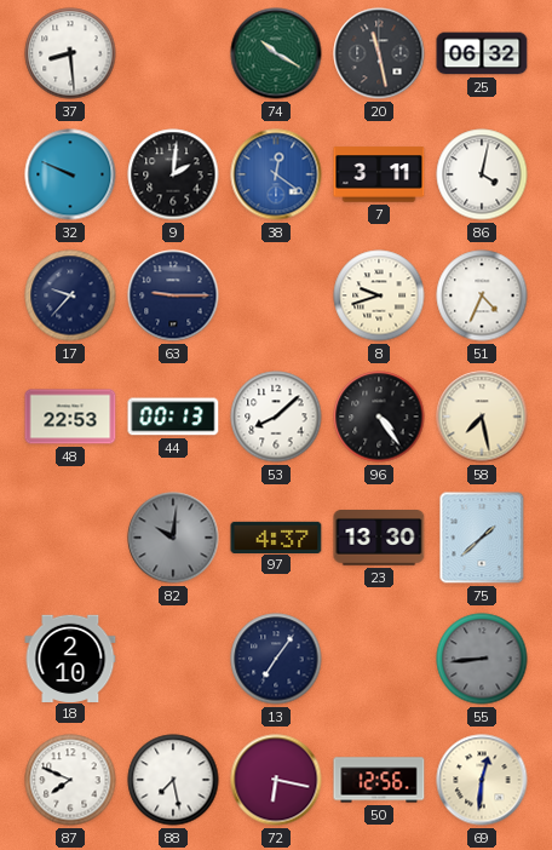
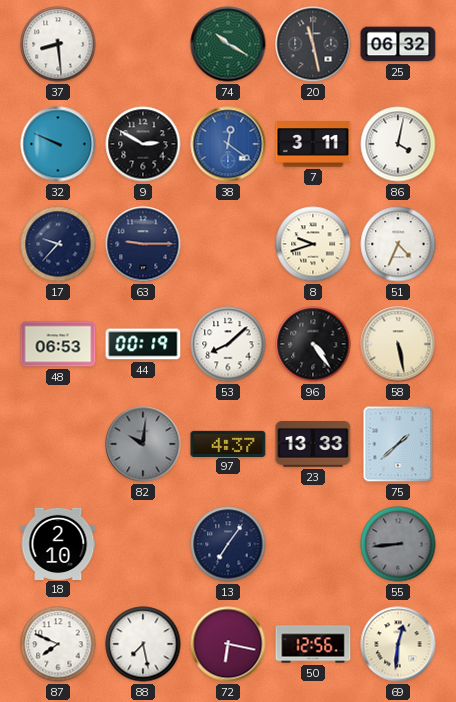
9: 2:01 -> 2:50
48: 22:53 -> 06:53
44: 00:13 -> 00:19
58: 7:28 -> 5:28
23: 13:30 -> 13:33
